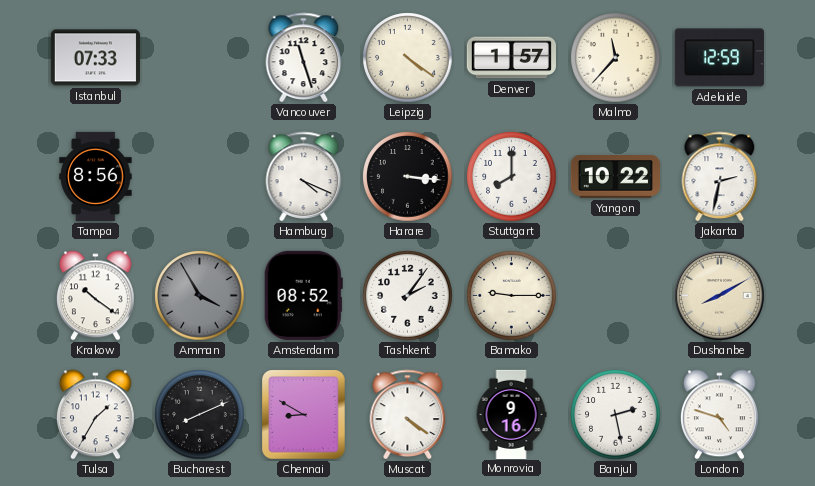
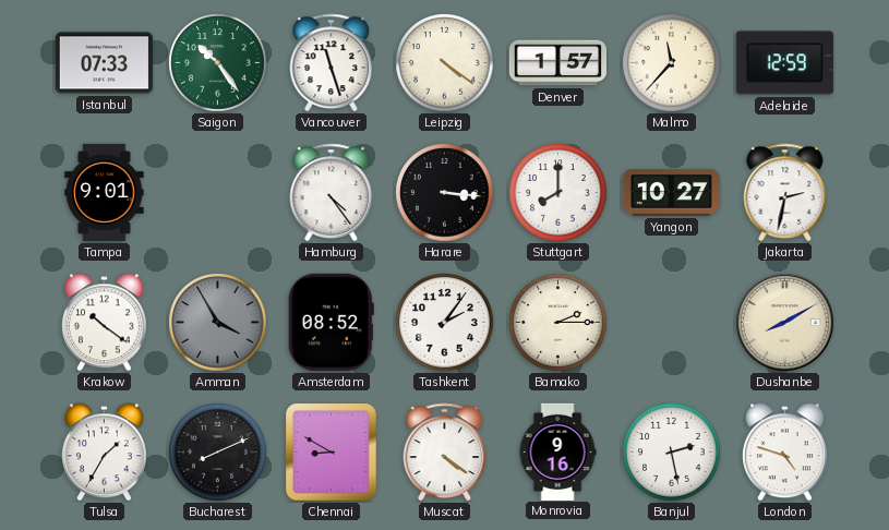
Saigon: none -> 10:24
Tampa: 8:56 -> 9:01
Hamburg: 4:19 -> 4:24
Yangon: 10:22 -> 10:27
Bamako: 9:15 -> 2:15
